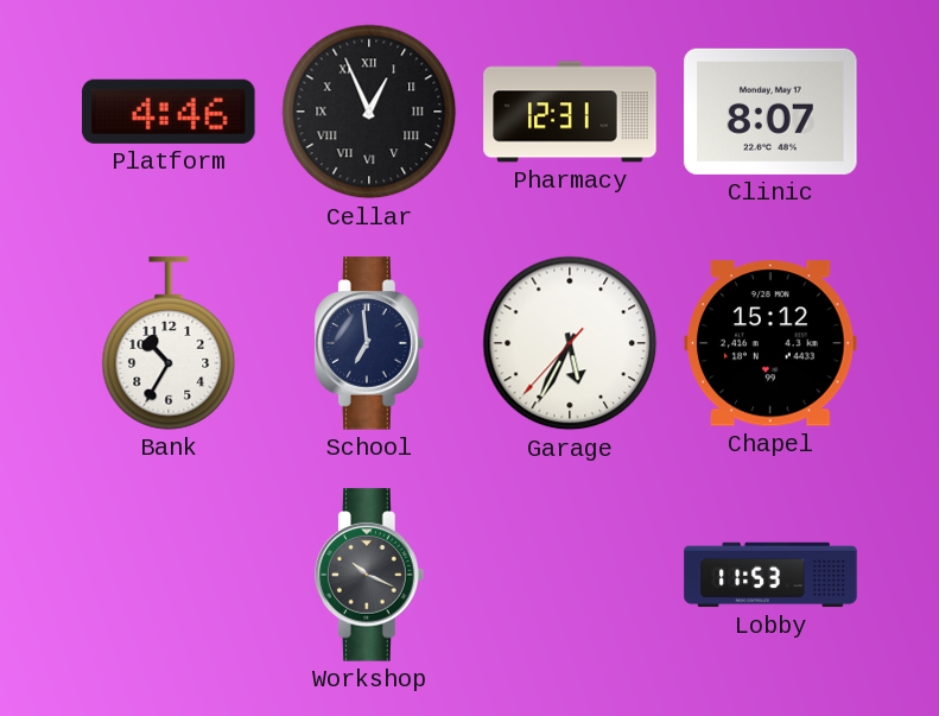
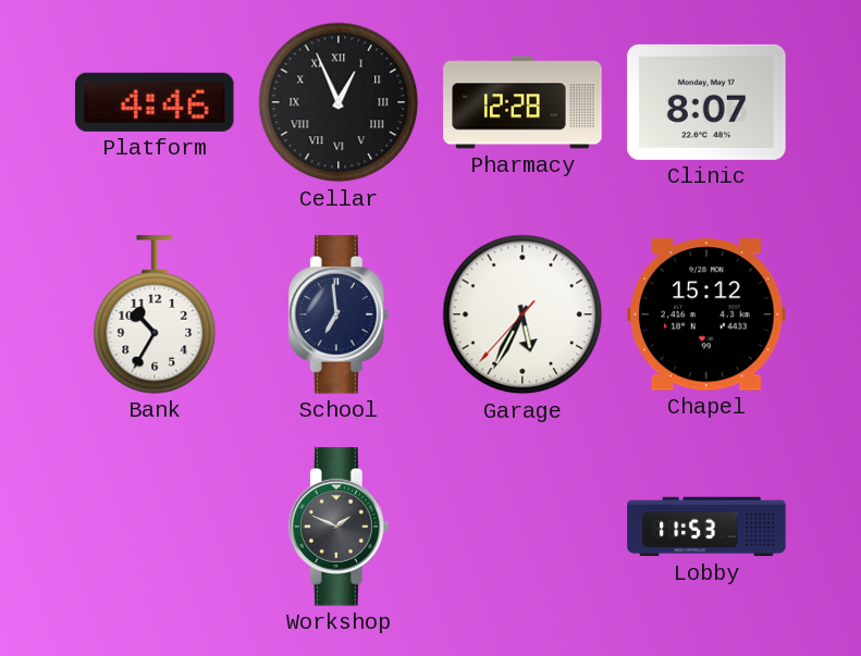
Pharmacy: 12:31 -> 12:28
Workshop: 10:19 -> 1:49
